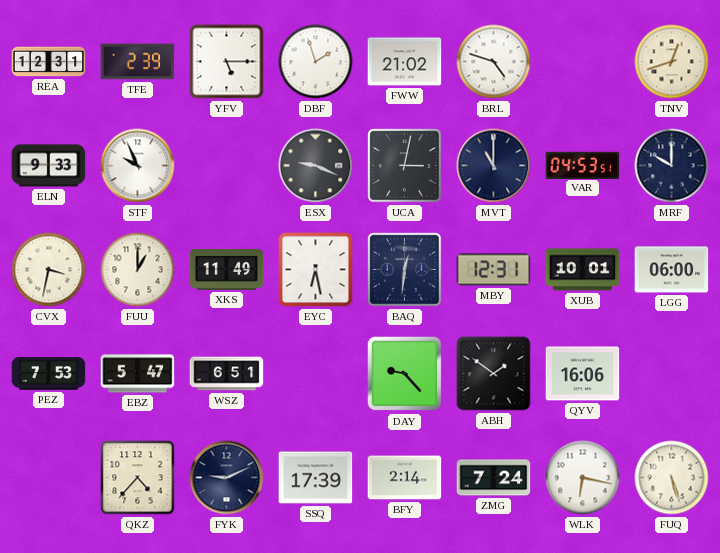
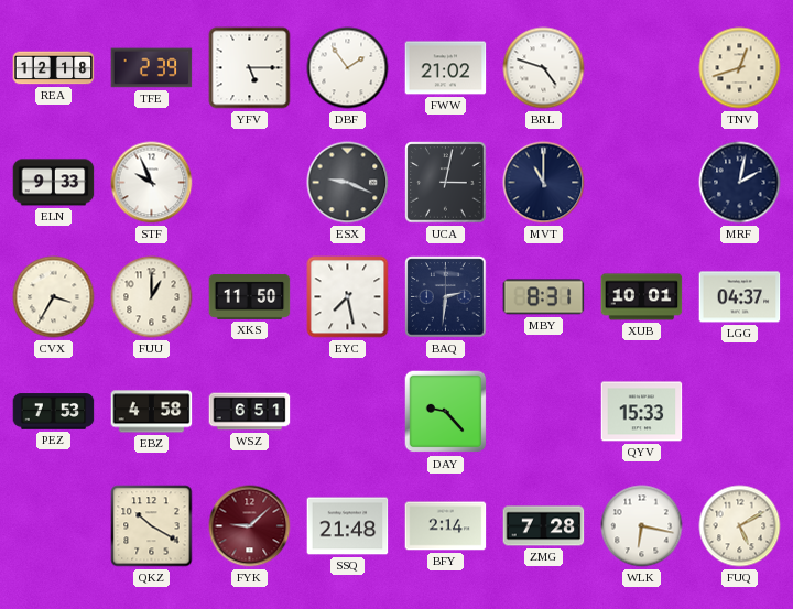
REA: 12:31 -> 12:18
DBF: 1:57 -> 1:54
VAR: 04:53 -> none
MRF: 10:00 -> 2:02
CVX: 3:32 -> 3:35
XKS: 11:49 -> 11:50
EYC: 6:28 -> 7:28
BAQ: 12:31 -> 2:31
MBY: 12:31 -> 8:31
LGG: 06:00 -> 04:37
EBZ: 5:47 -> 4:58
ABH: 1:51 -> none
QYV: 16:06 -> 15:33
QKZ: 4:37 -> 10:20
FYK: 9:11 -> 9:08
FYK dial: navy -> burgundy
SSQ: 17:39 -> 21:48
ZMG: 7:24 -> 7:28
FUQ: 5:27 -> 5:10
